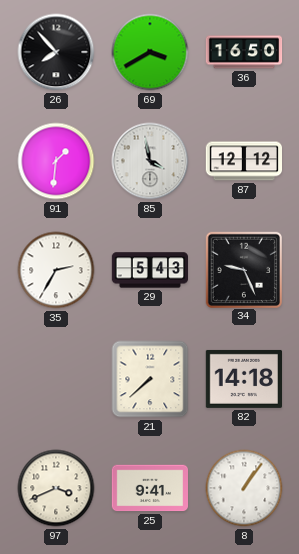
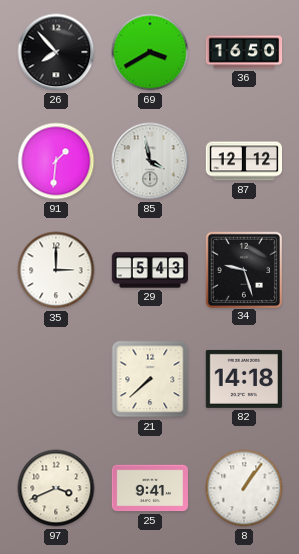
35: 2:35 -> 3:00
34: 9:26 -> 9:27
